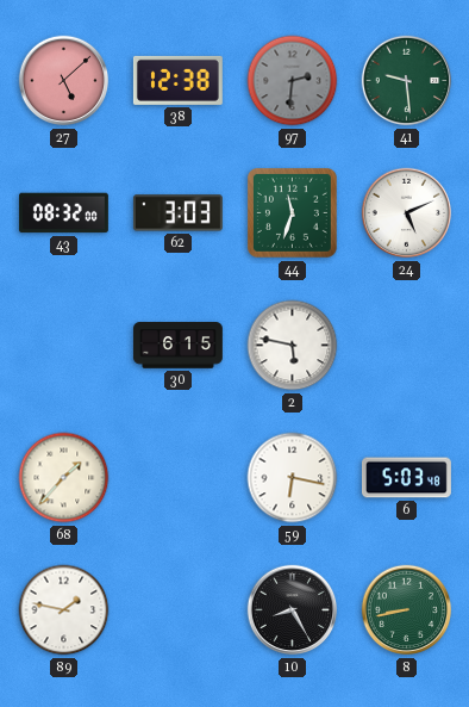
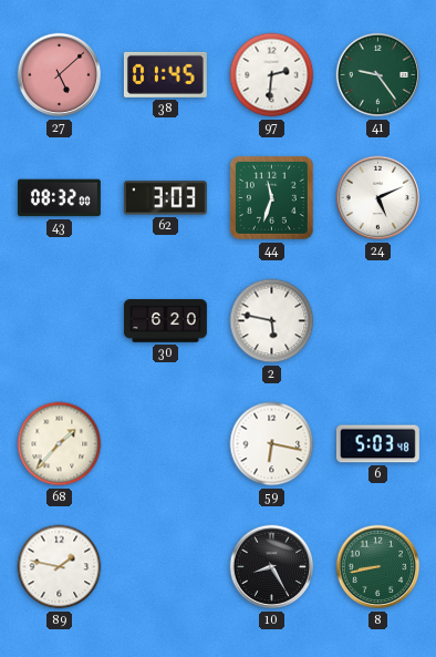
38: 12:38 -> 01:45
97 dial: grey -> white
41: 9:29 -> 9:24
30: 6:15 -> 6:20
